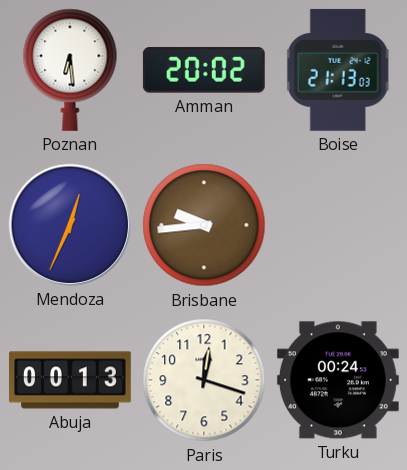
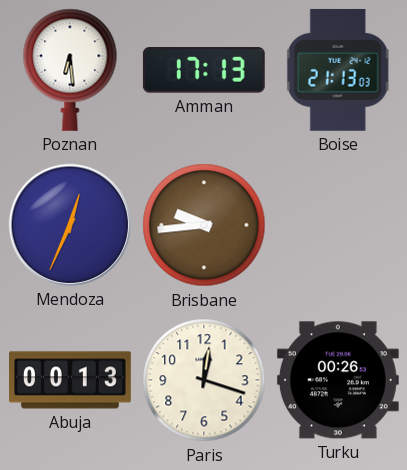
Amman: 20:02 -> 17:13
Turku: 00:24 -> 00:26
